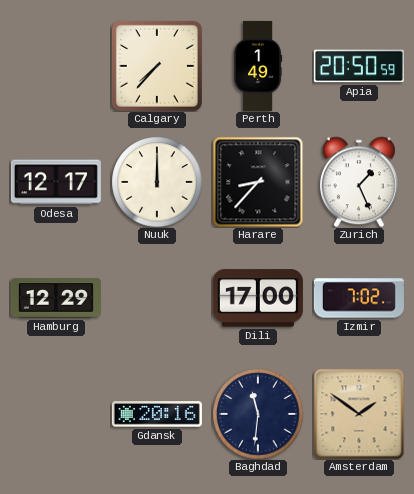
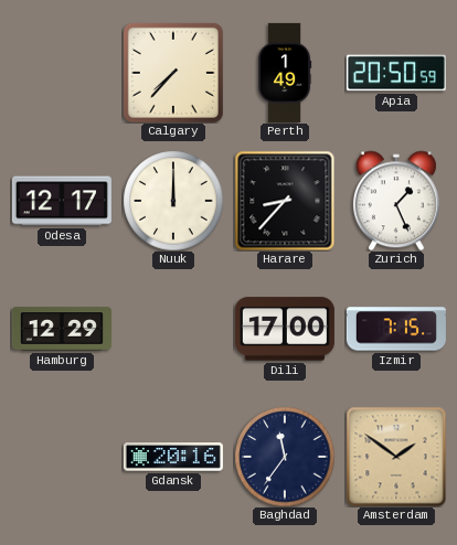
Izmir: 7:02 -> 7:15
Baghdad: 11:31 -> 11:36
